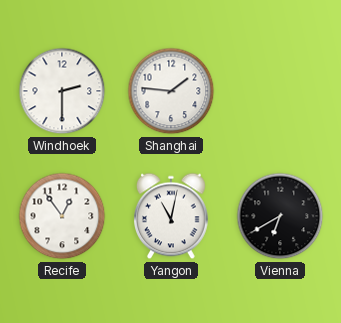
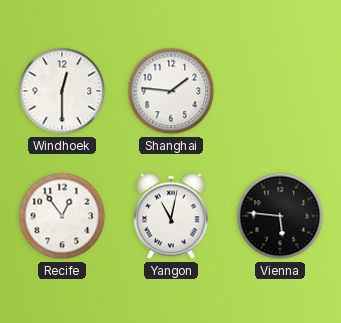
Windhoek: 2:30 -> 12:30
Vienna: 6:40 -> 5:46
